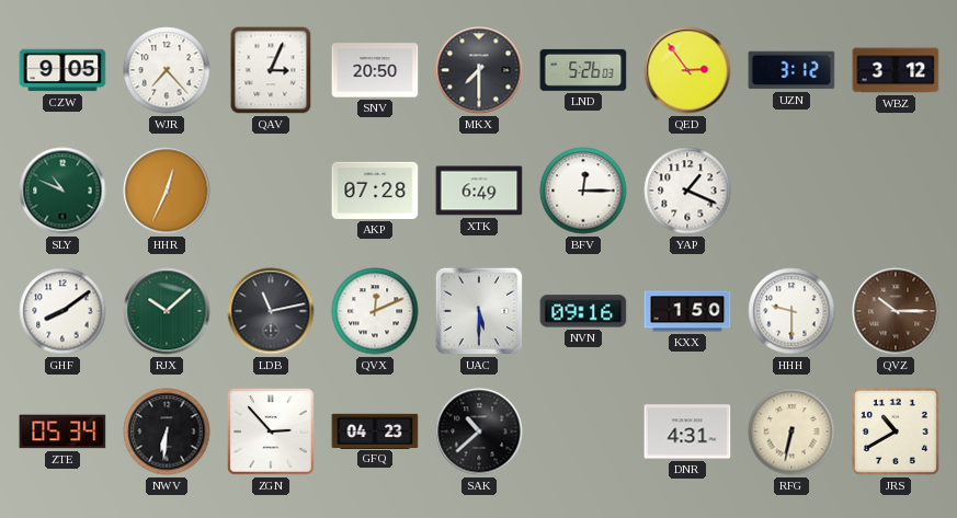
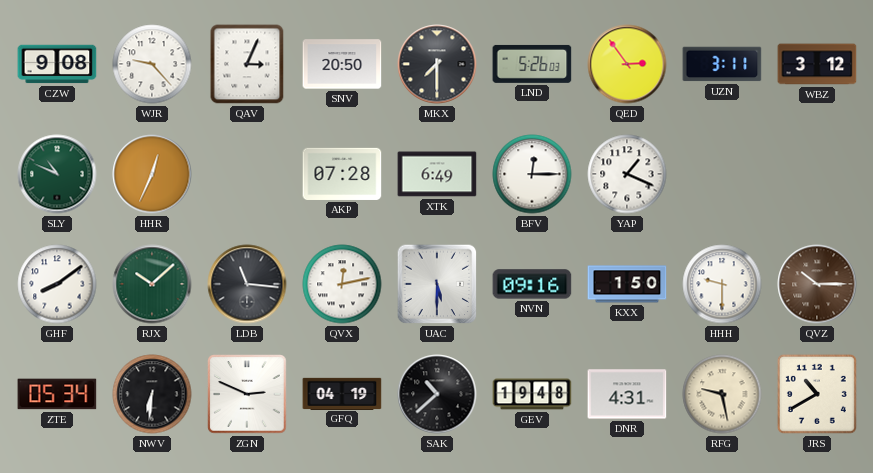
CZW: 9:05 -> 9:08
WJR: 7:23 -> 9:23
UZN: 3:12 -> 3:11
LDB: 11:13 -> 11:16
QVX: 12:11 -> 12:13
ZGN: 2:53 -> 2:49
GFQ: 04:23 -> 04:19
GEV: none -> 19:48
RFG: 6:32 -> 9:28
